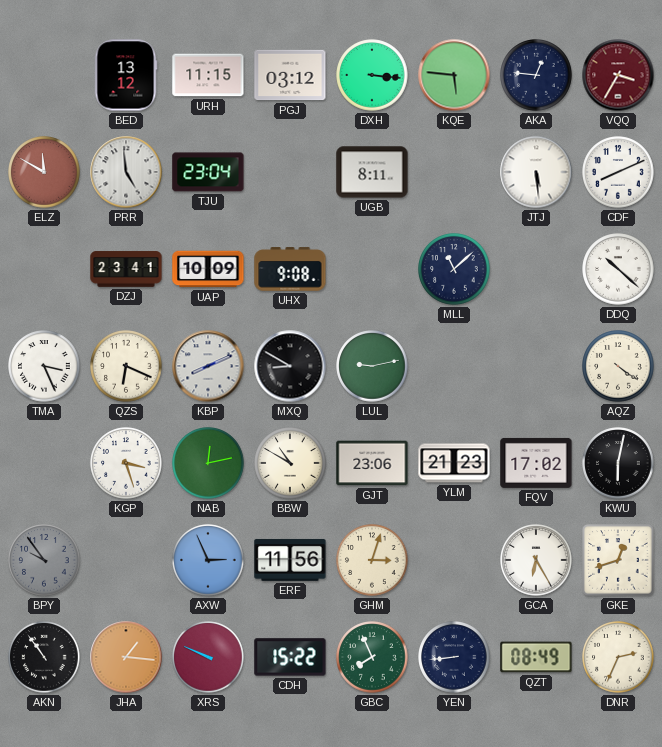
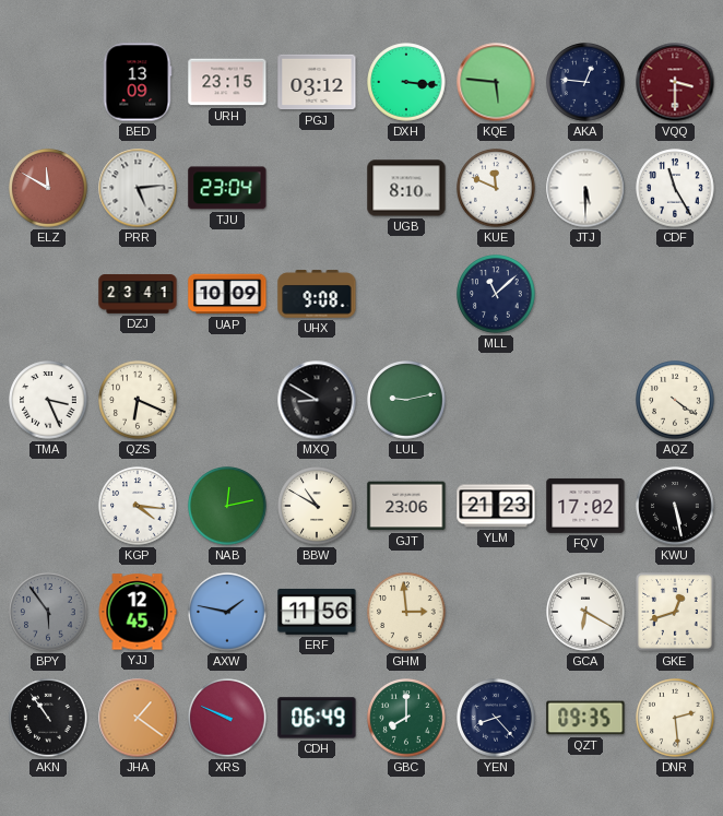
BED: 13:12 -> 13:09
URH: 11:15 -> 23:15
VQQ: 3:35 -> 3:30
PRR: 4:59 -> 5:14
UGB: 8:11 -> 8:10
KUE: none -> 11:49
JTJ: 5:29 -> 5:30
CDF: 8:11 -> 11:25
DDQ: 10:22 -> none
KBP: 8:11 -> none
KGP: 3:27 -> 4:16
KWU: 6:02 -> 5:28
BPY: 9:54 -> 5:54
YJJ: none -> 12:45
AXW: 2:56 -> 1:47
GHM: 3:03 -> 2:59
GCA: 6:25 -> 6:20
JHA: 1:16 -> 1:21
CDH: 15:22 -> 06:49
GBC: 7:56 -> 8:00
YEN: 8:44 -> 8:23
QZT: 08:49 -> 09:35
DNR: 2:34 -> 2:29
